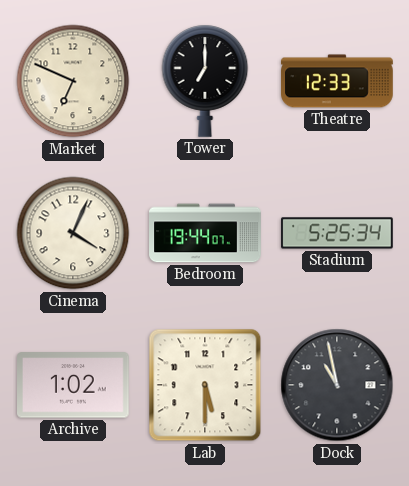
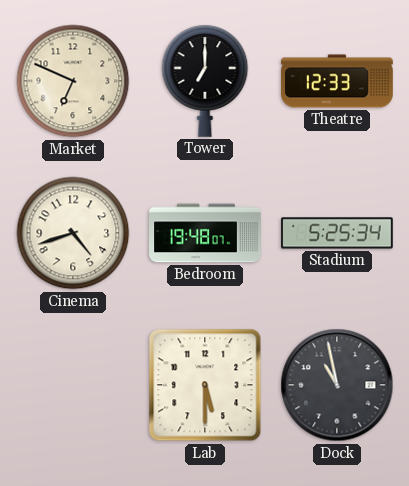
Cinema: 4:04 -> 4:42
Bedroom: 19:44 -> 19:48
Archive: 1:02 -> none
